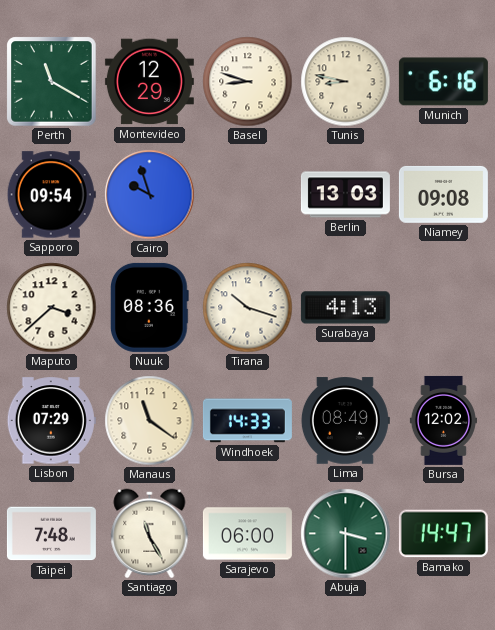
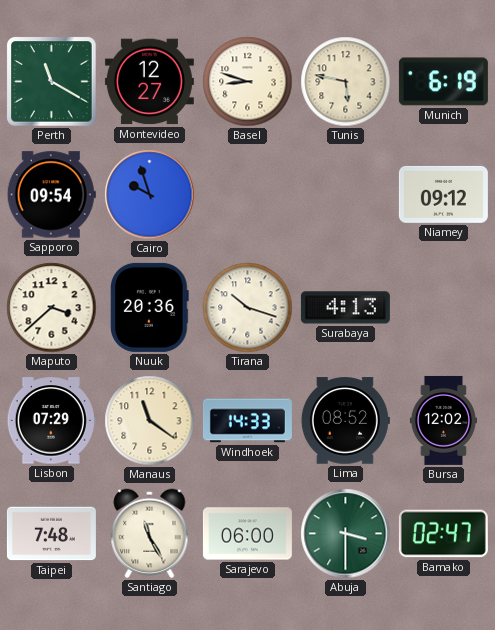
Montevideo: 12:29 -> 12:27
Tunis: 8:47 -> 5:47
Munich: 6:16 -> 6:19
Berlin: 13:03 -> none
Niamey: 09:08 -> 09:12
Nuuk: 08:36 -> 20:36
Lima: 08:49 -> 08:52
Bamako: 14:47 -> 02:47
